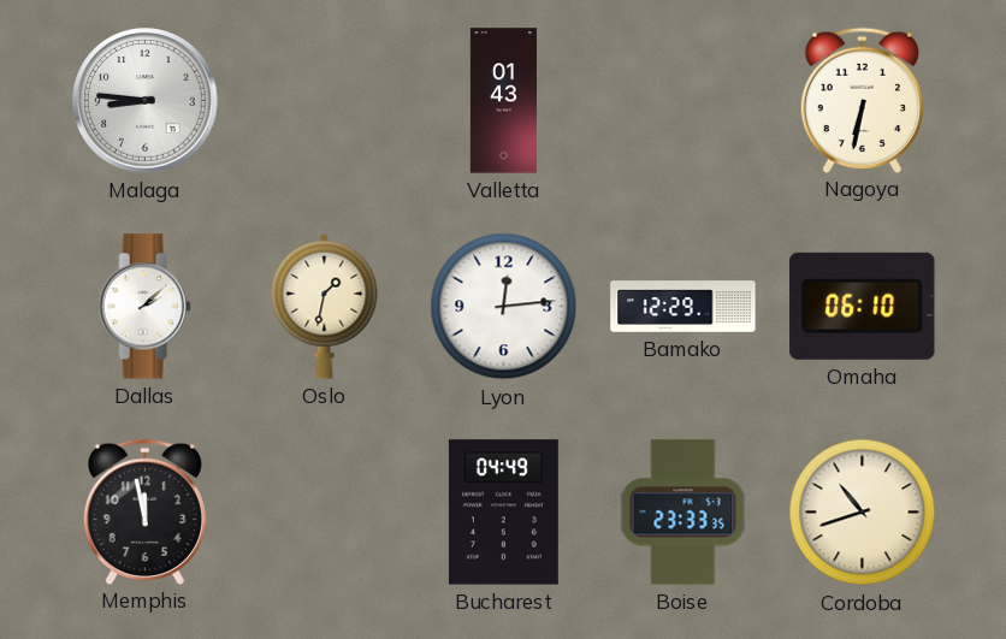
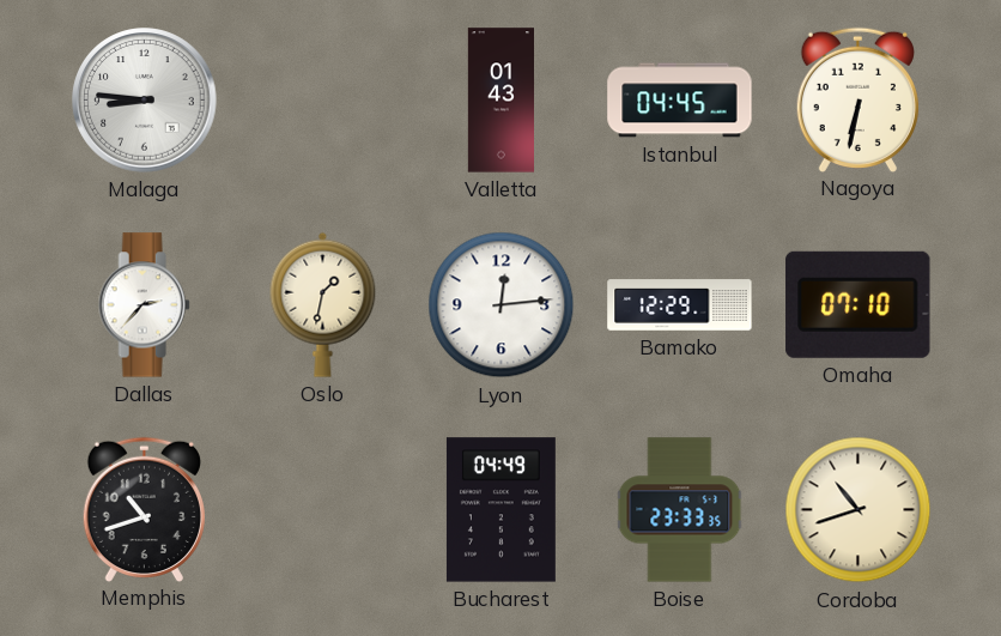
Istanbul: none -> 04:45
Dallas: 2:08 -> 2:37
Omaha: 06:10 -> 07:10
Memphis: 11:58 -> 10:42
